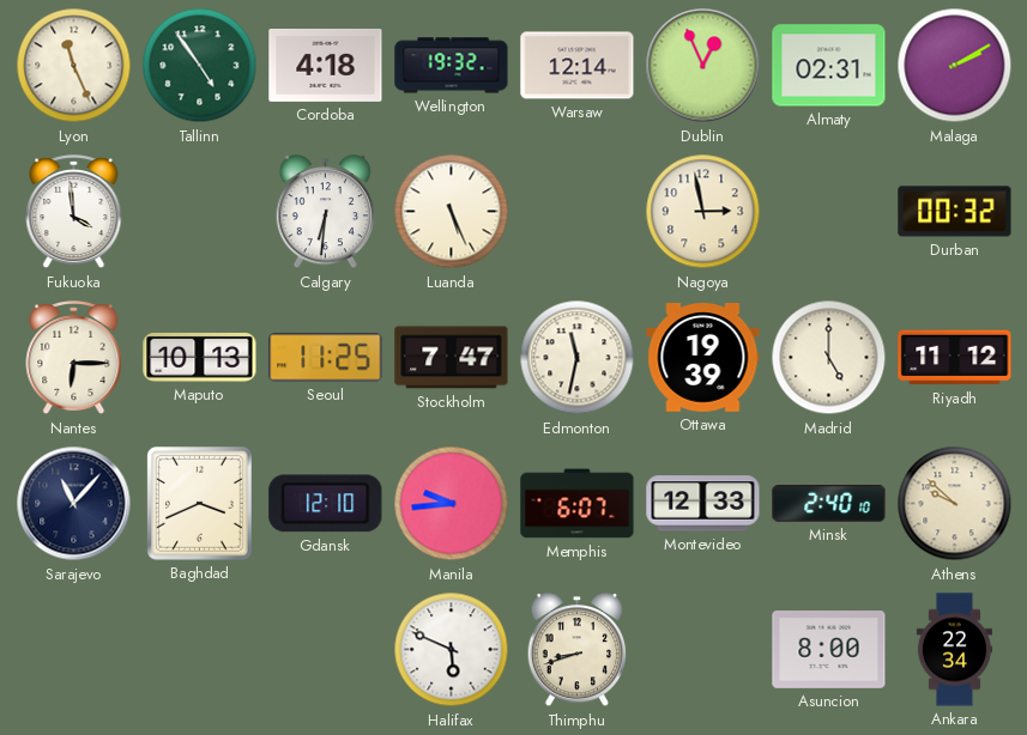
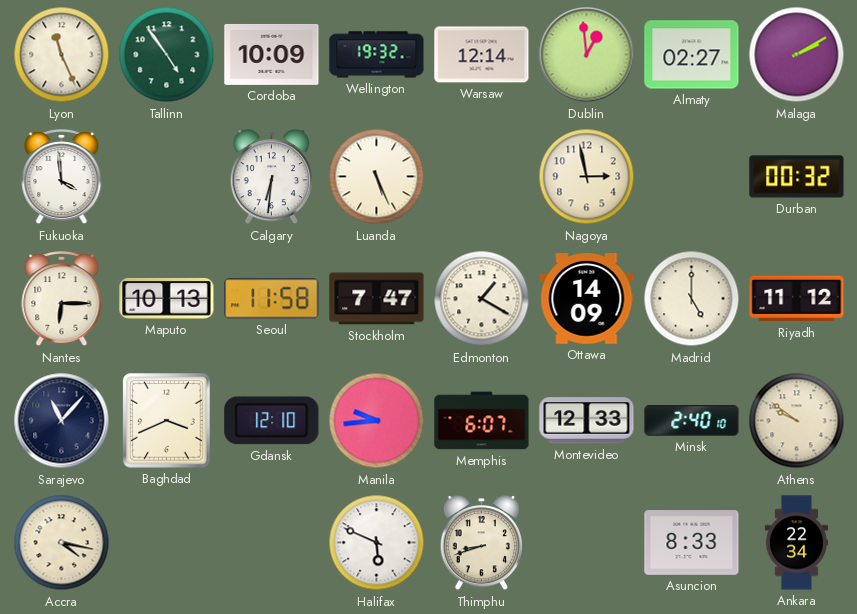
Cordoba: 4:18 -> 10:09
Dublin: 12:56 -> 12:59
Almaty: 02:31 -> 02:27
Seoul: 11:25 -> 11:58
Edmonton: 11:32 -> 1:20
Ottawa: 19:39 -> 14:09
Athens: 9:52 -> 9:51
Accra: none -> 4:17
Asuncion: 8:00 -> 8:33
